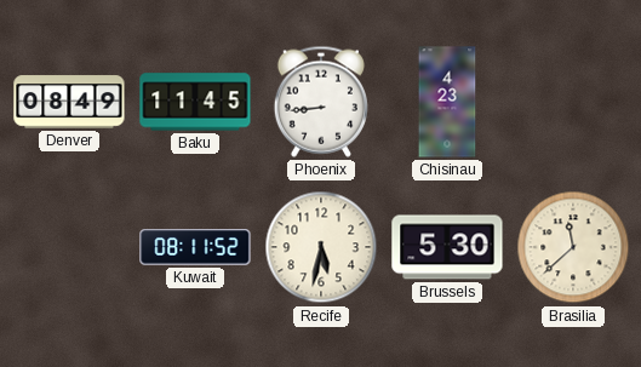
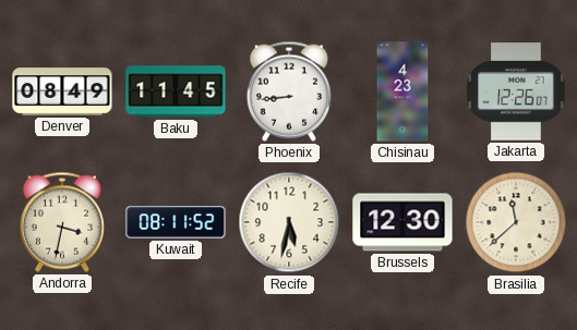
Jakarta: none -> 12:26
Andorra: none -> 3:32
Brussels: 5:30 -> 12:30
